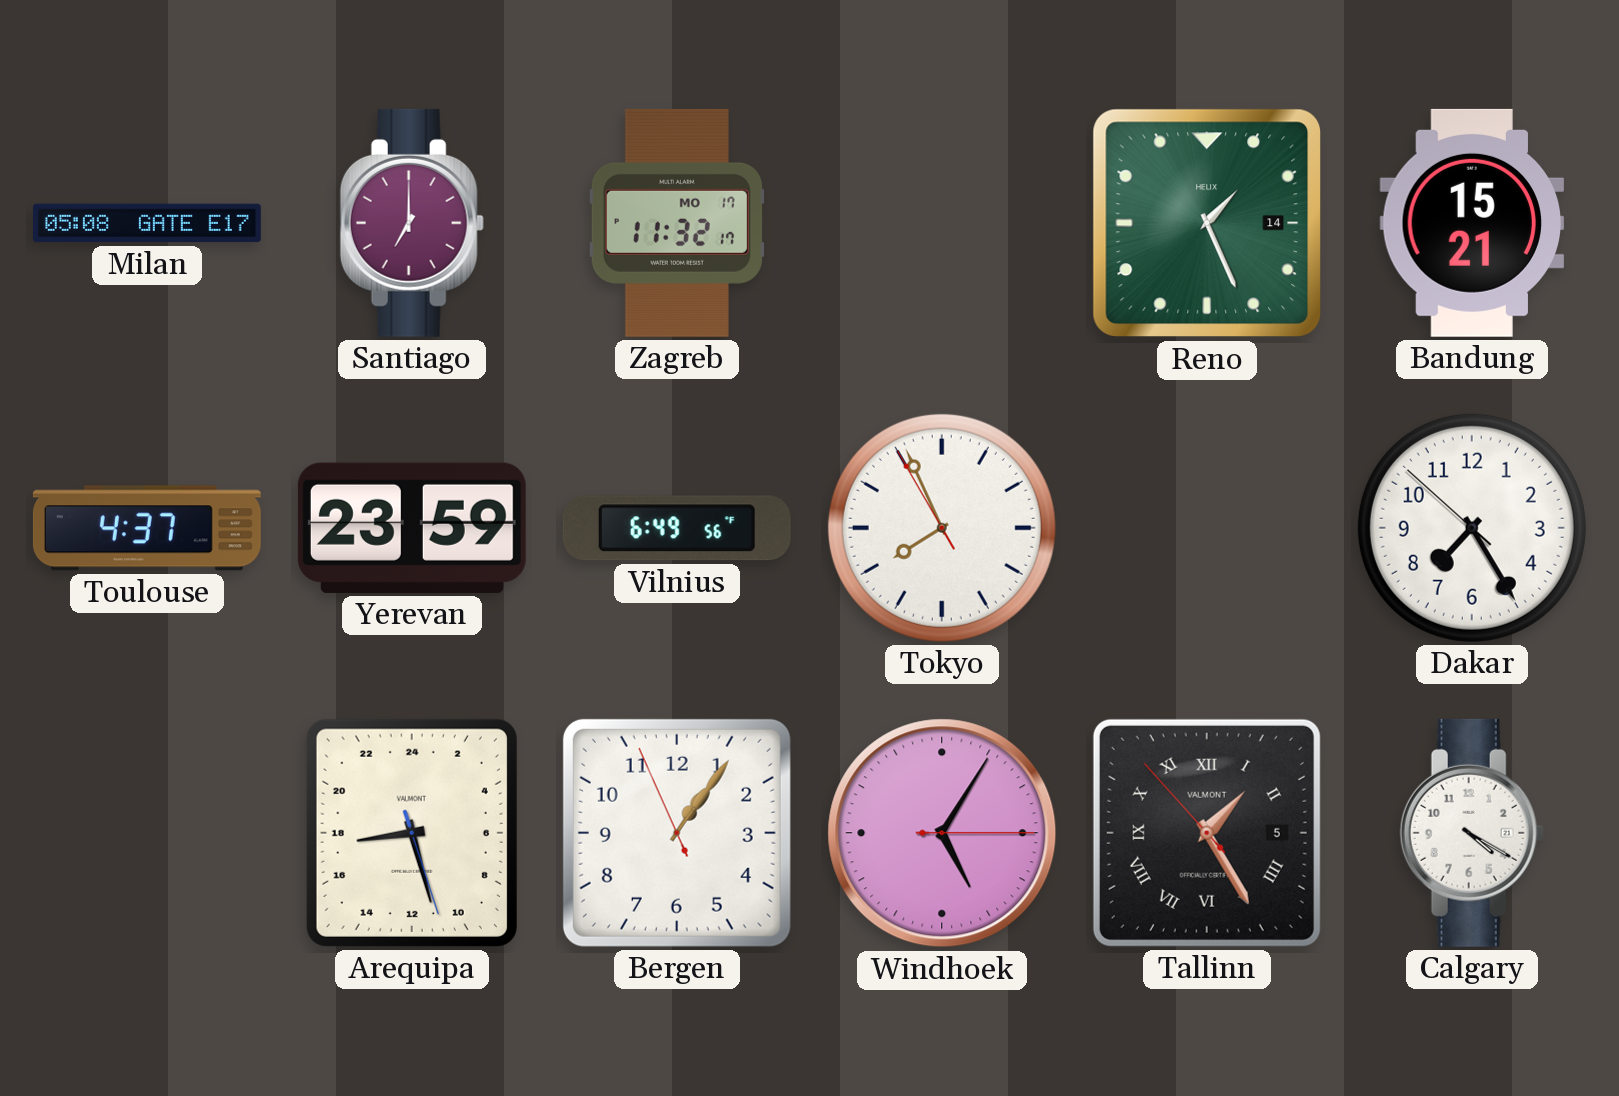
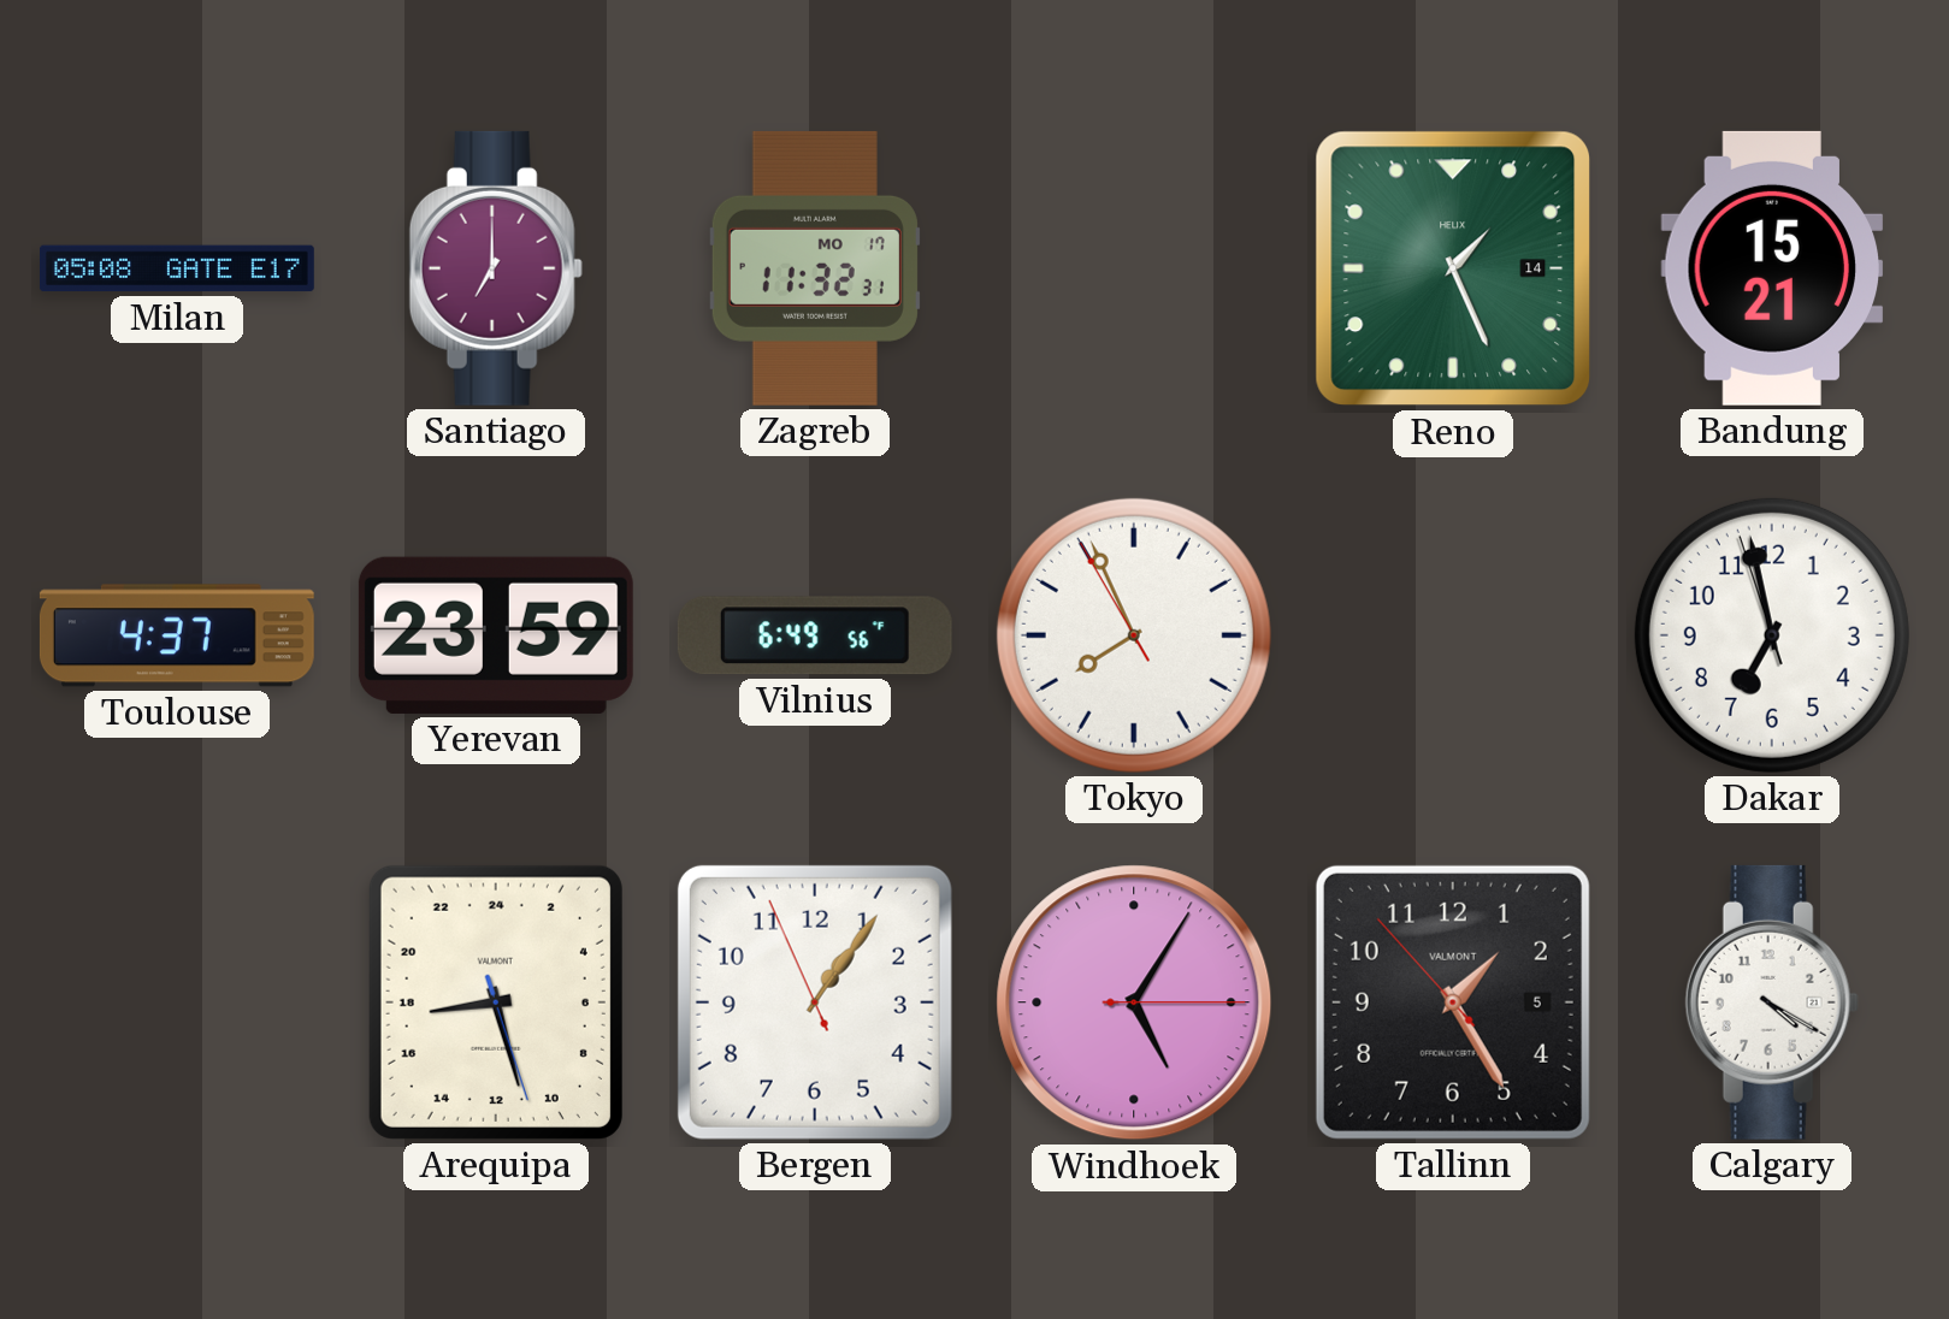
Zagreb: 11:32:17 -> 11:32:31
Dakar: 7:24 -> 6:57
Tallinn numerals: Roman -> Arabic
